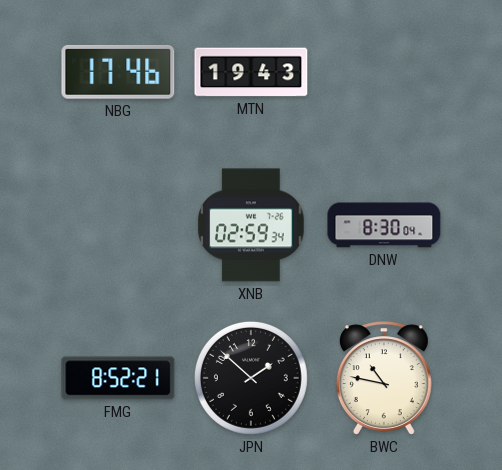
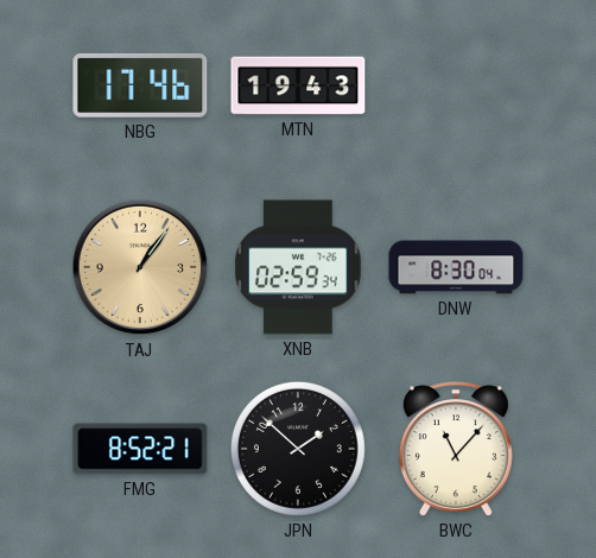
TAJ: none -> 1:06
BWC: 10:47 -> 11:07
